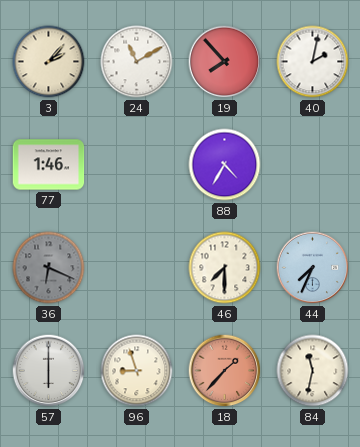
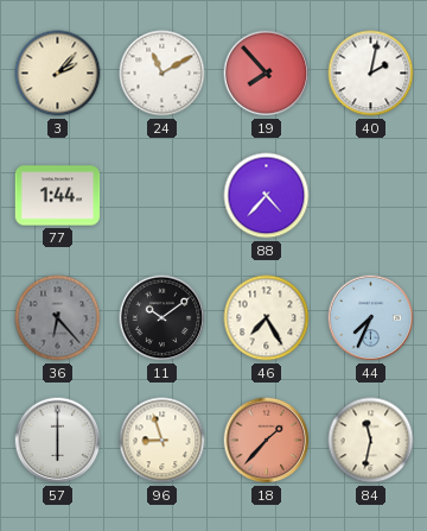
77: 1:46 -> 1:44
88: 4:35 -> 4:37
36: 6:19 -> 6:23
11: none -> 10:09
46: 7:30 -> 7:25
